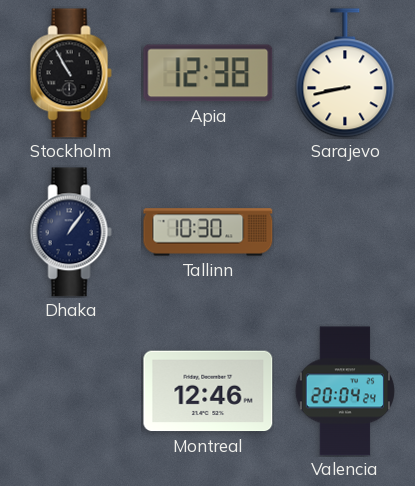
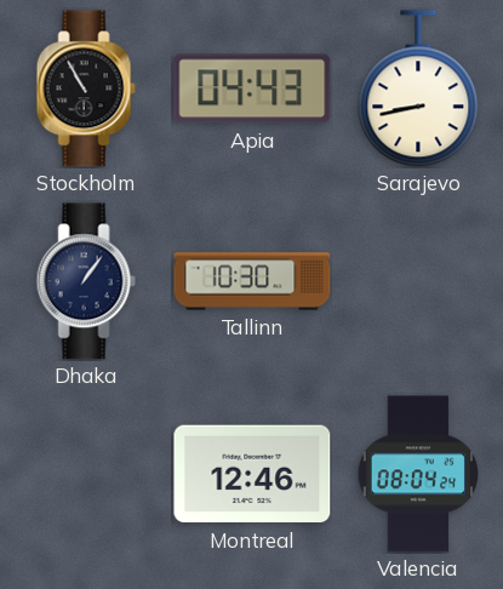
Apia: 12:38 -> 04:43
Valencia: 20:04 -> 08:04
